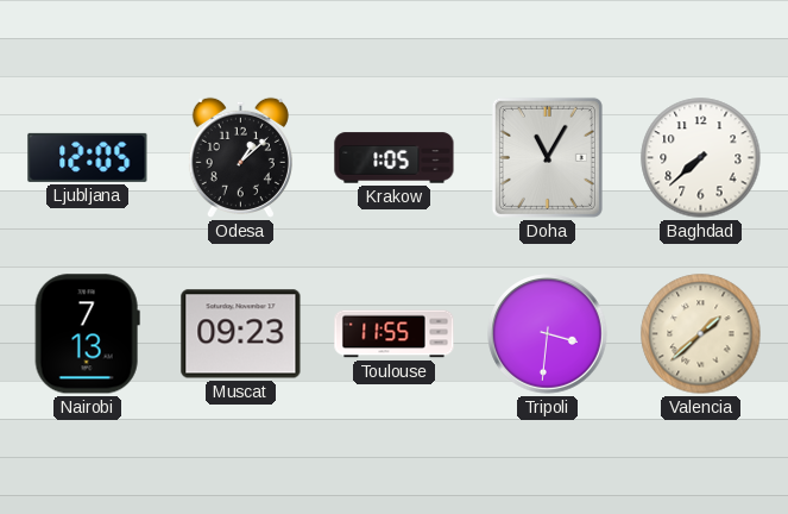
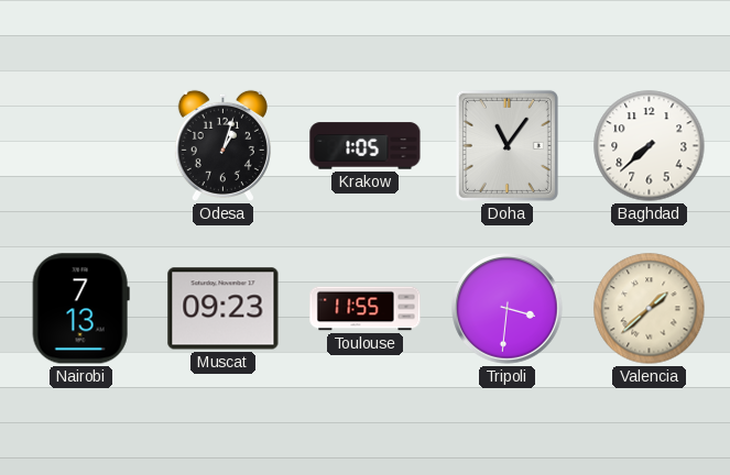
Ljubljana: 12:05 -> none
Odesa: 1:08 -> 1:03
Doha: 11:05 -> 11:06
